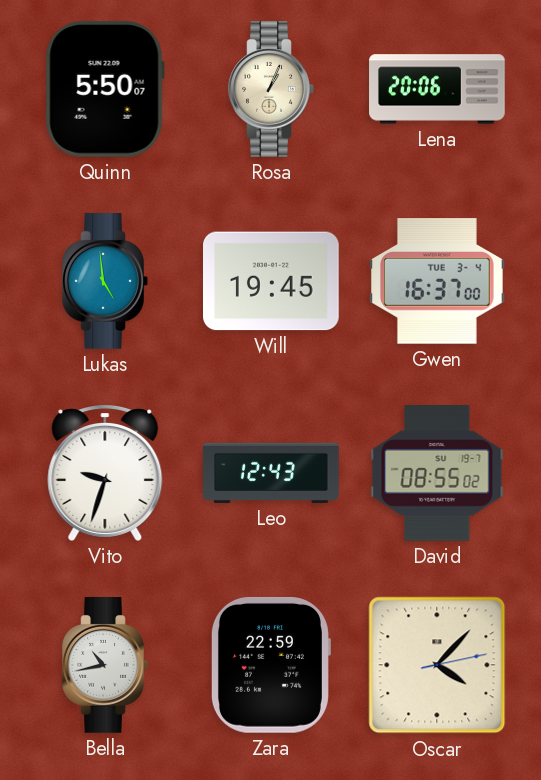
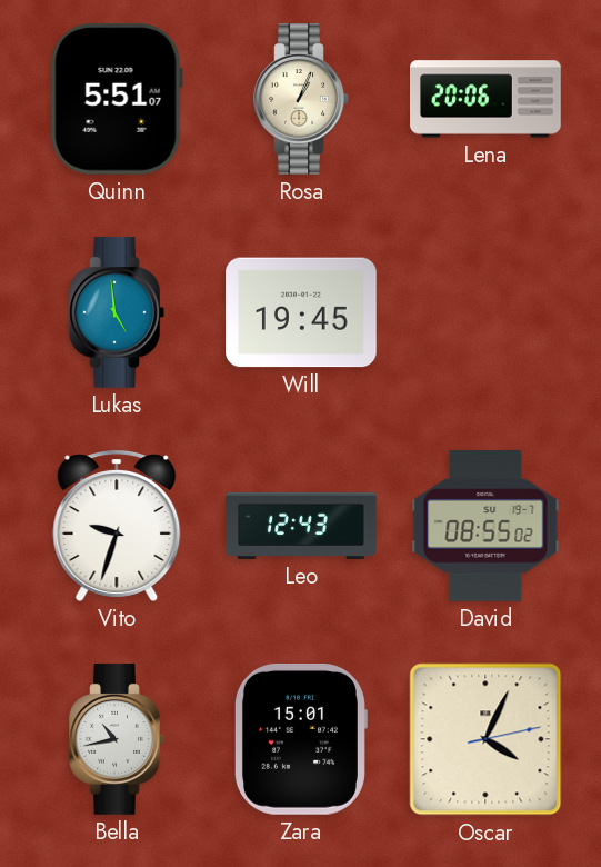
Quinn: 5:50 -> 5:51
Gwen: 16:37 -> none
Zara: 22:59 -> 15:01
Oscar: 4:07 -> 4:04
